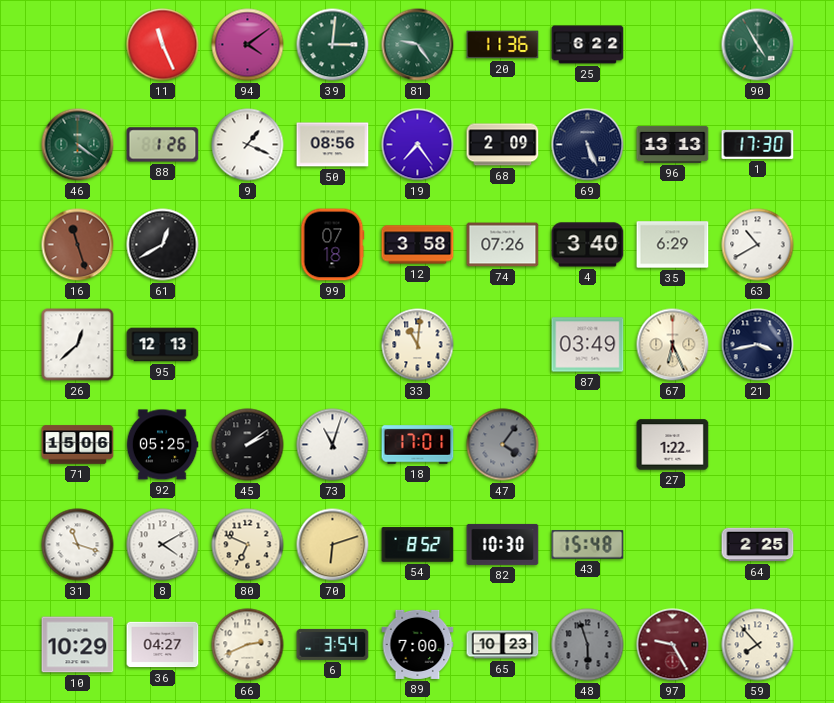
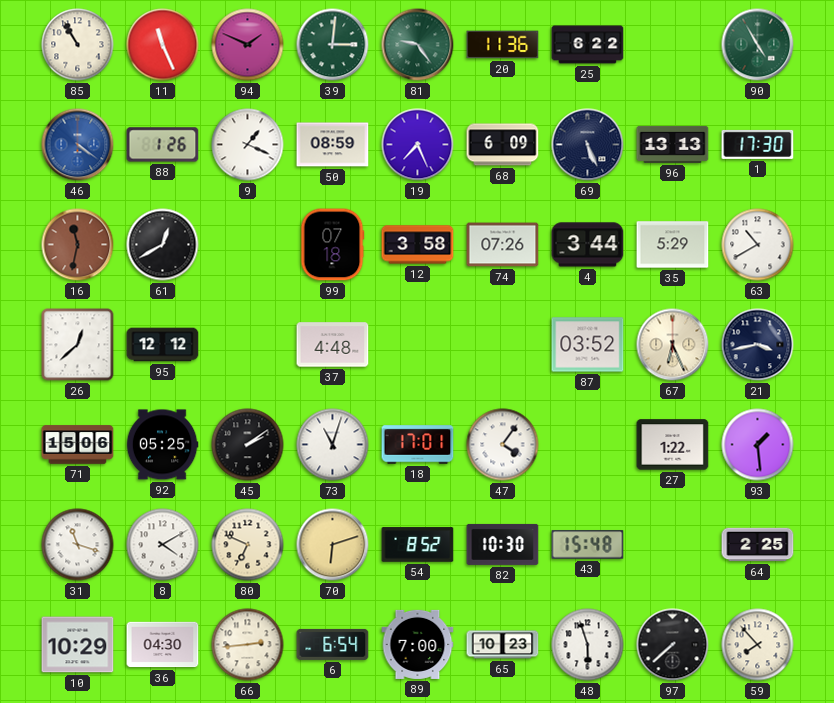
85: none -> 10:55
94: 4:09 -> 1:49
46 dial: green -> blue
50: 08:56 -> 08:59
19: 7:24 -> 7:26
68: 2:09 -> 6:09
16: 11:27 -> 11:32
4: 3:40 -> 3:44
35: 6:29 -> 5:29
95: 12:13 -> 12:12
37: none -> 4:48
33: 11:01 -> none
87: 03:49 -> 03:52
47 dial: grey -> white
93: none -> 1:29
36: 04:27 -> 04:30
66: 2:41 -> 2:44
6: 3:54 -> 6:54
48 dial: grey -> white
97: 9:25 -> 7:38
97 dial: burgundy -> black
